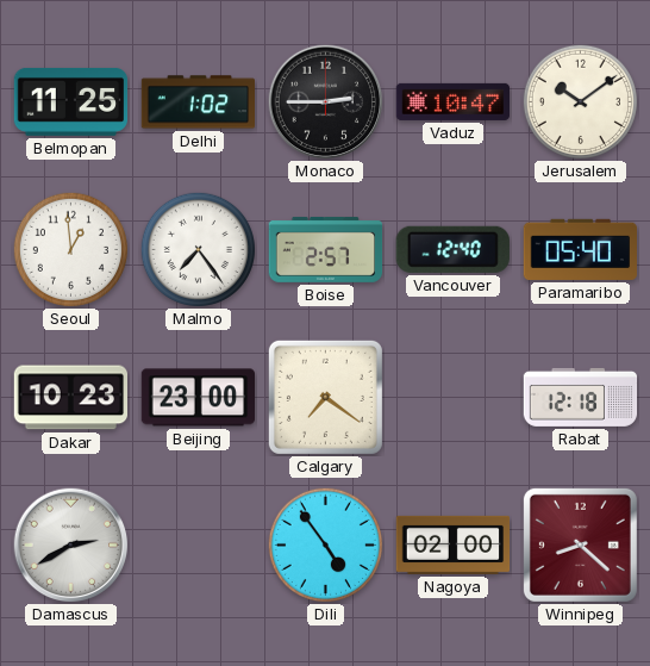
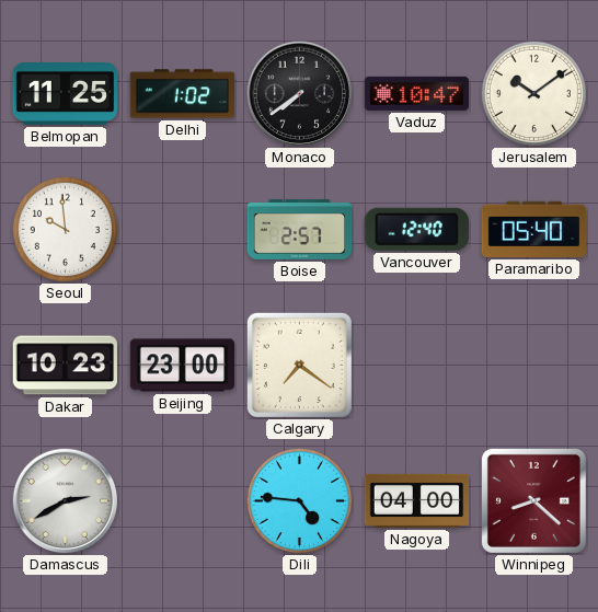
Monaco: 2:45 -> 7:39
Seoul: 12:59 -> 9:59
Malmo: 7:24 -> none
Rabat: 12:18 -> none
Dili: 4:54 -> 4:46
Nagoya: 02:00 -> 04:00
